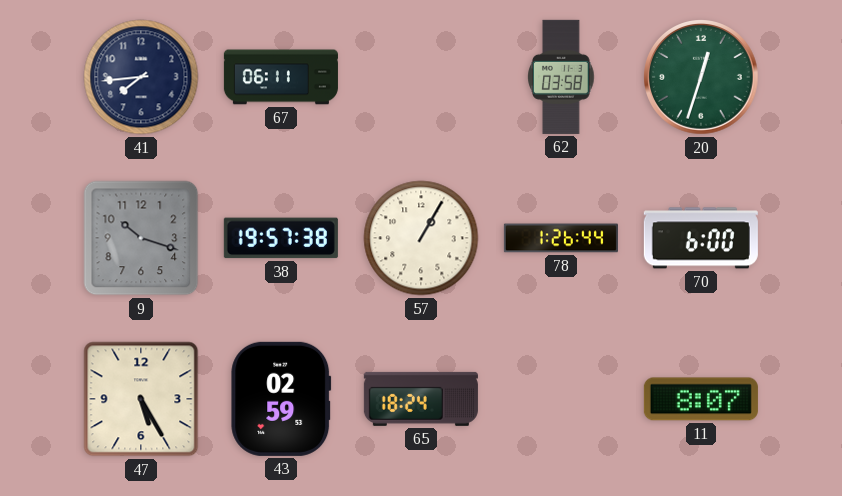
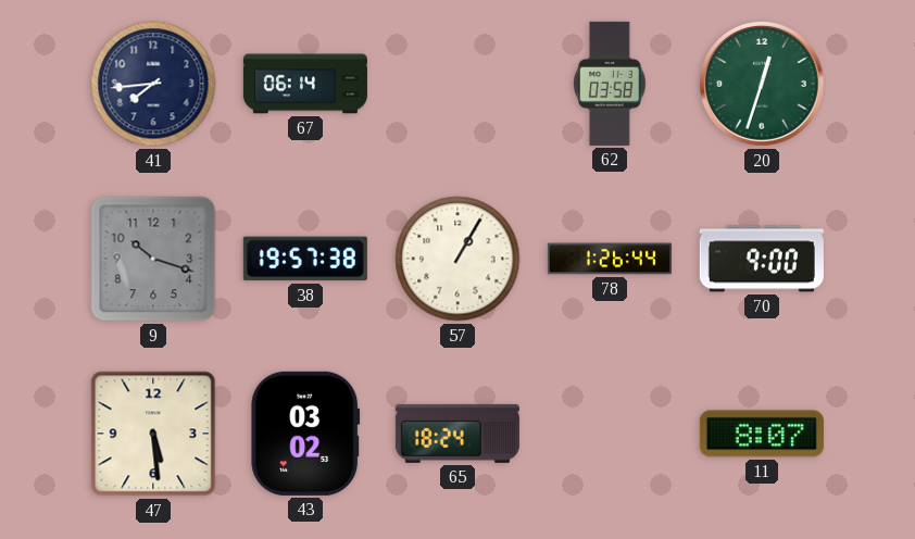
67: 06:11 -> 06:14
70: 6:00 -> 9:00
47: 5:25 -> 5:29
43: 02:59 -> 03:02
